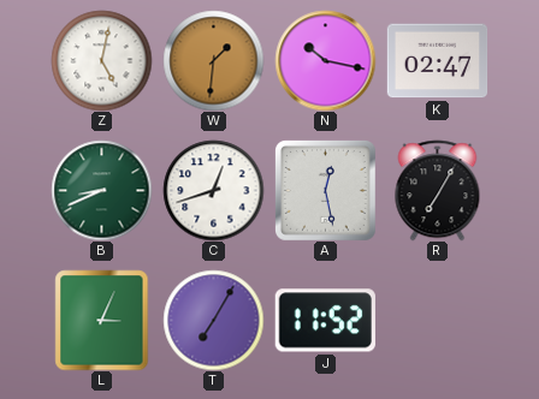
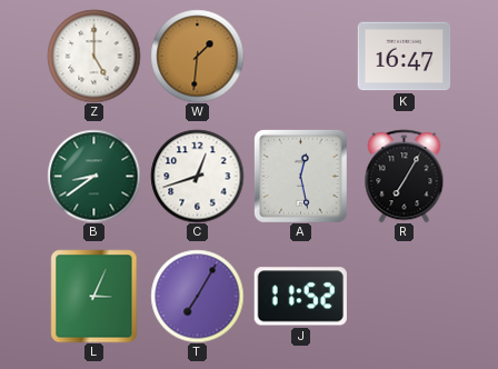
Z: 5:02 -> 5:00
N: 10:17 -> none
K: 02:47 -> 16:47
B: 8:41 -> 8:39
